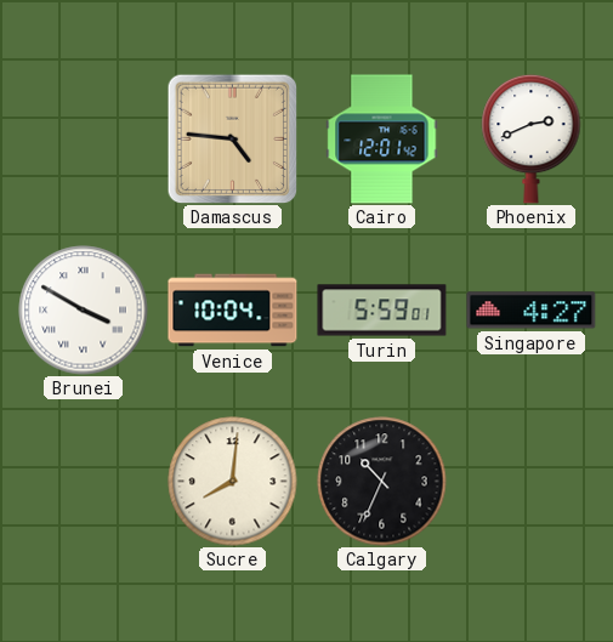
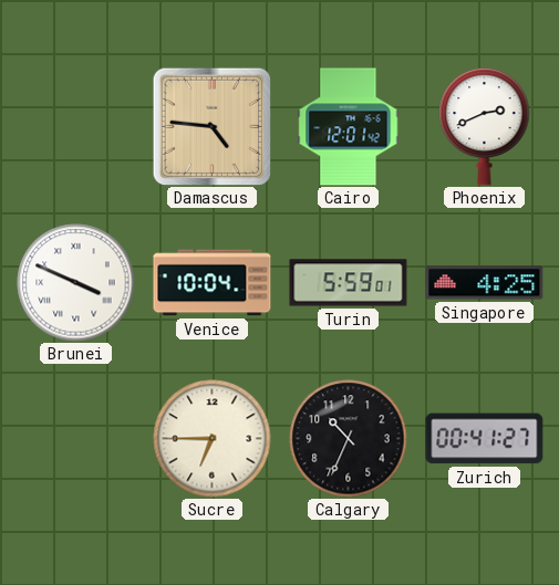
Brunei: 3:50 -> 3:49
Singapore: 4:27 -> 4:25
Sucre: 8:01 -> 6:45
Zurich: none -> 00:41
